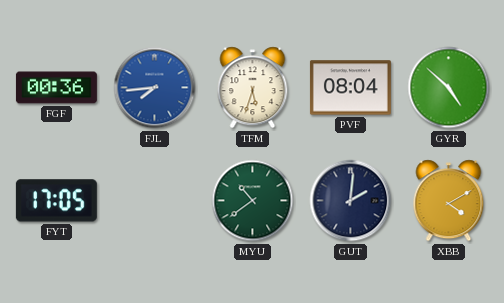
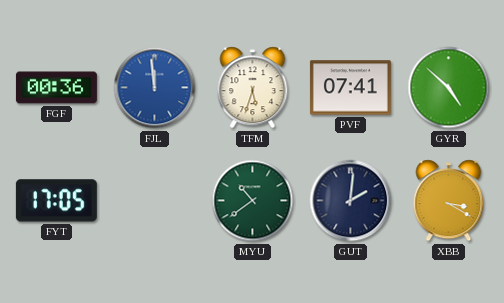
FJL: 7:44 -> 11:59
PVF: 08:04 -> 07:41
XBB: 4:10 -> 3:20
